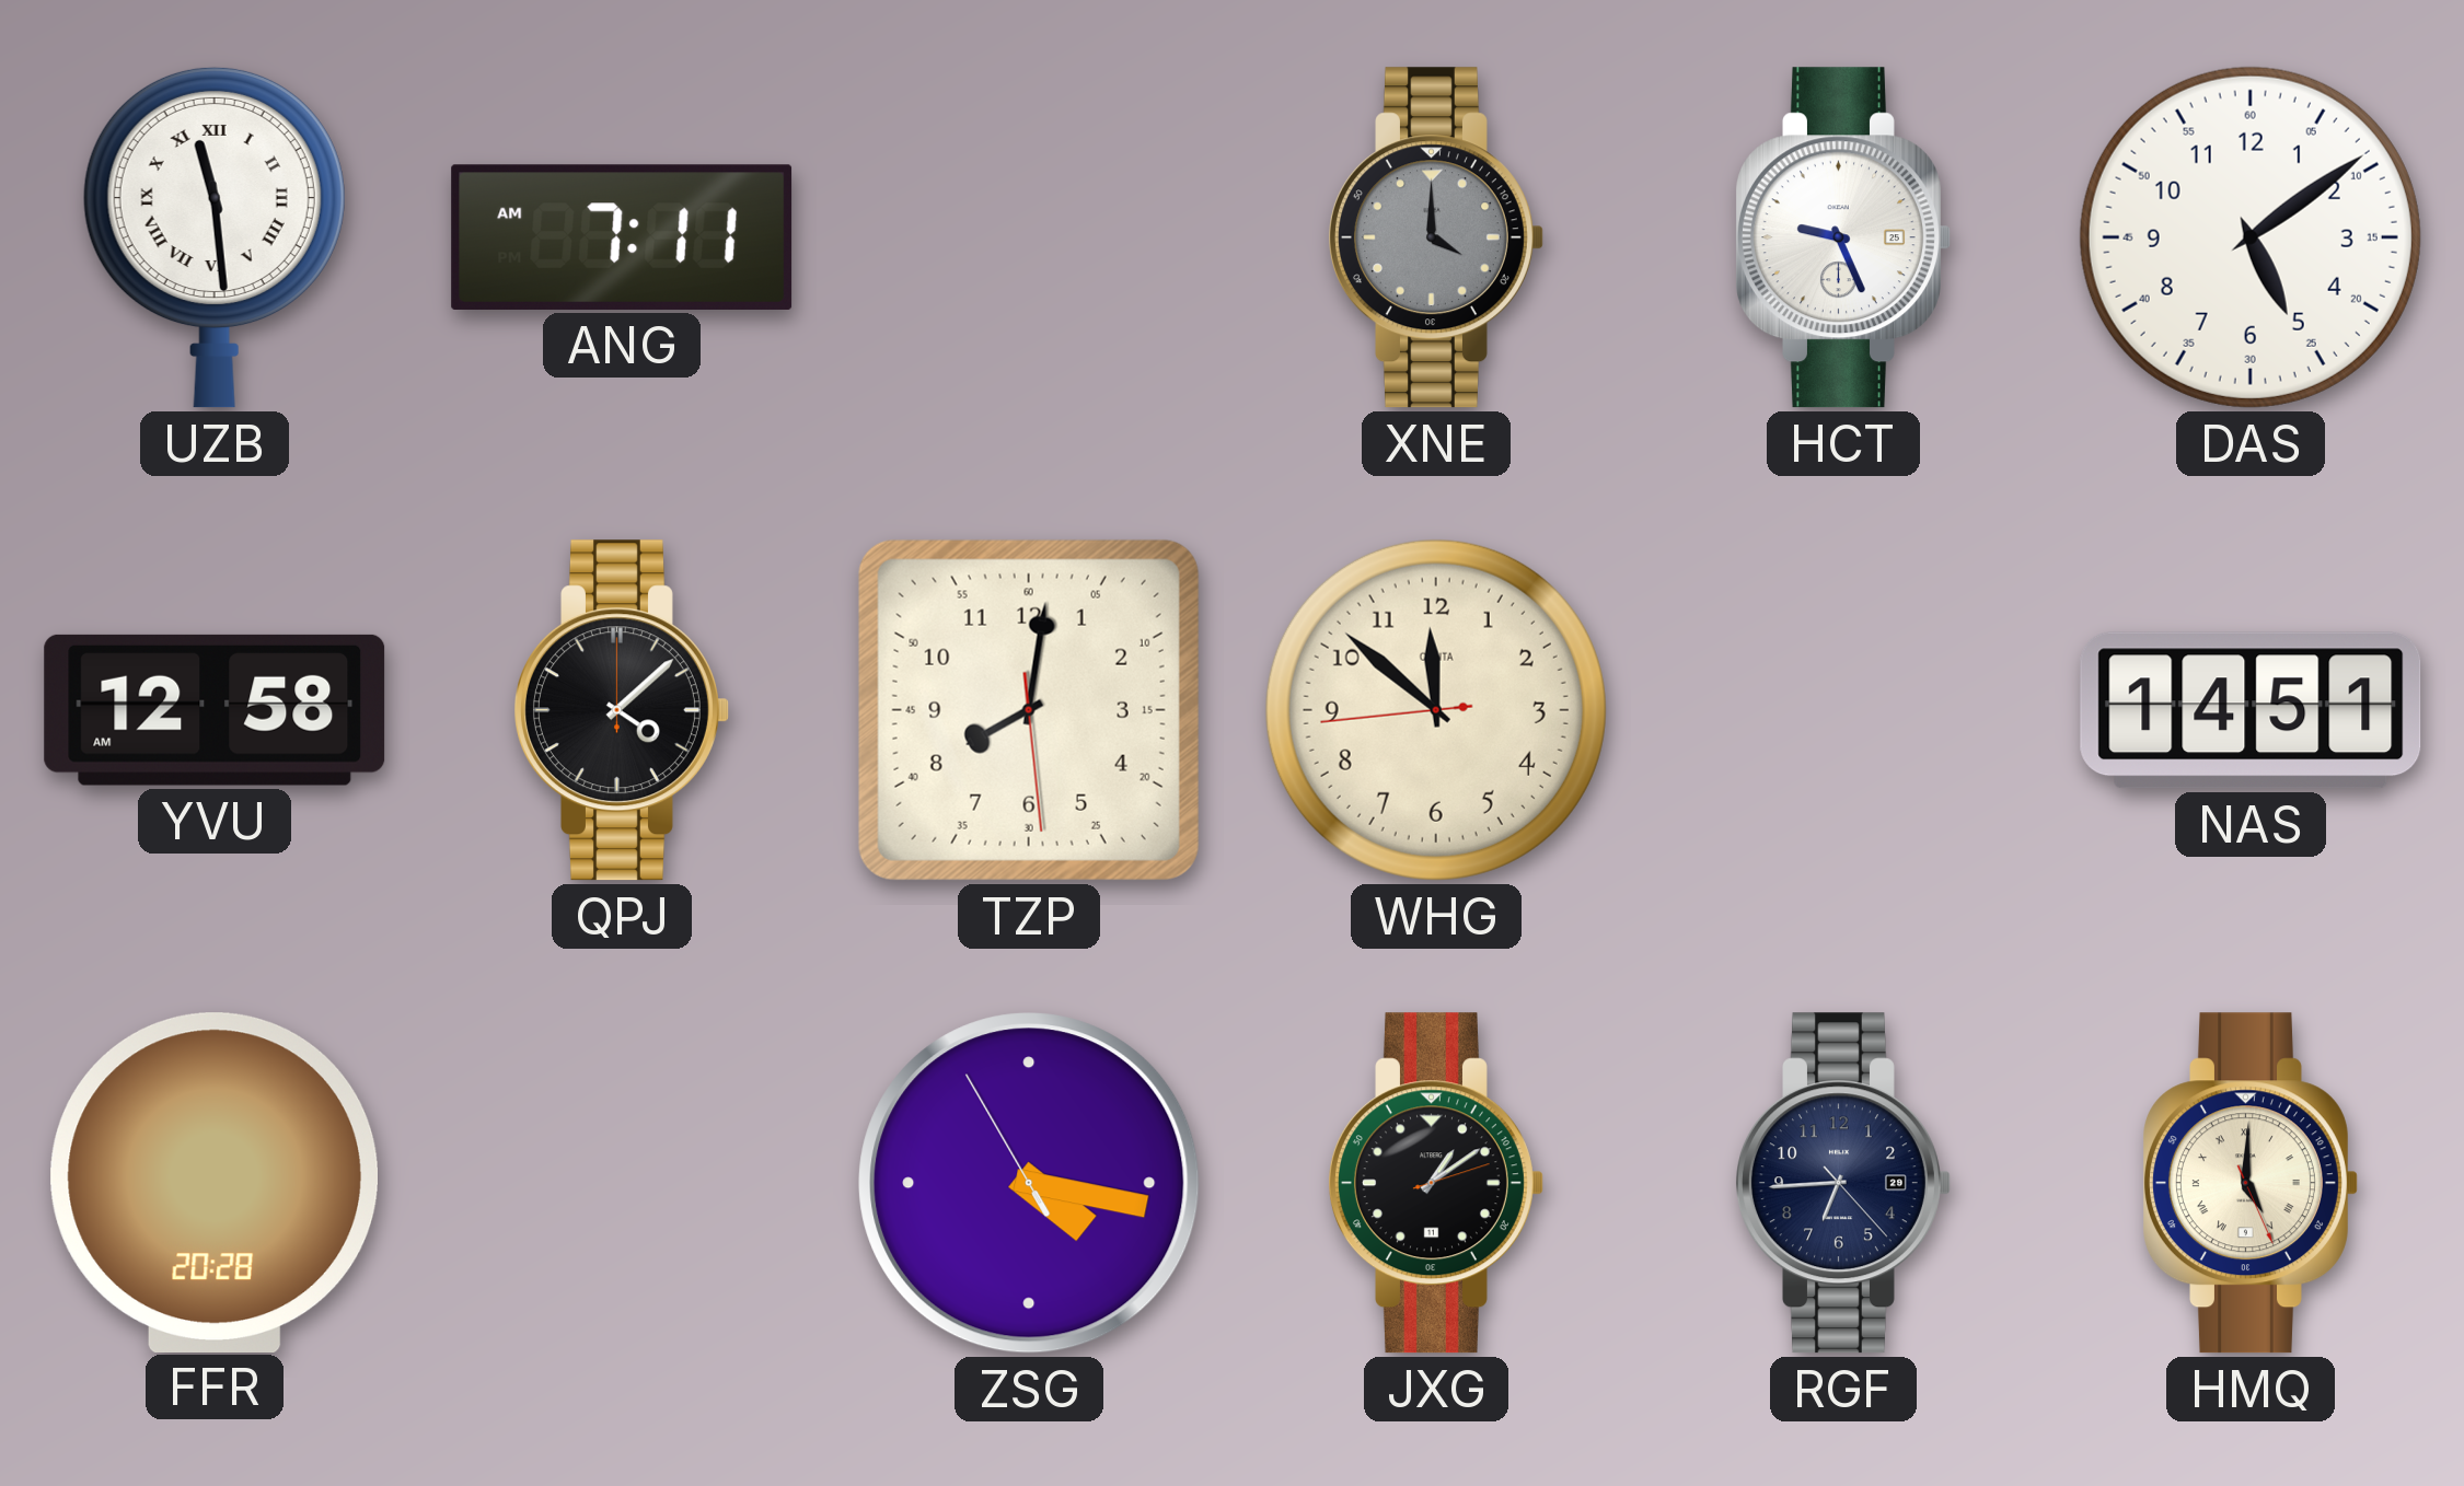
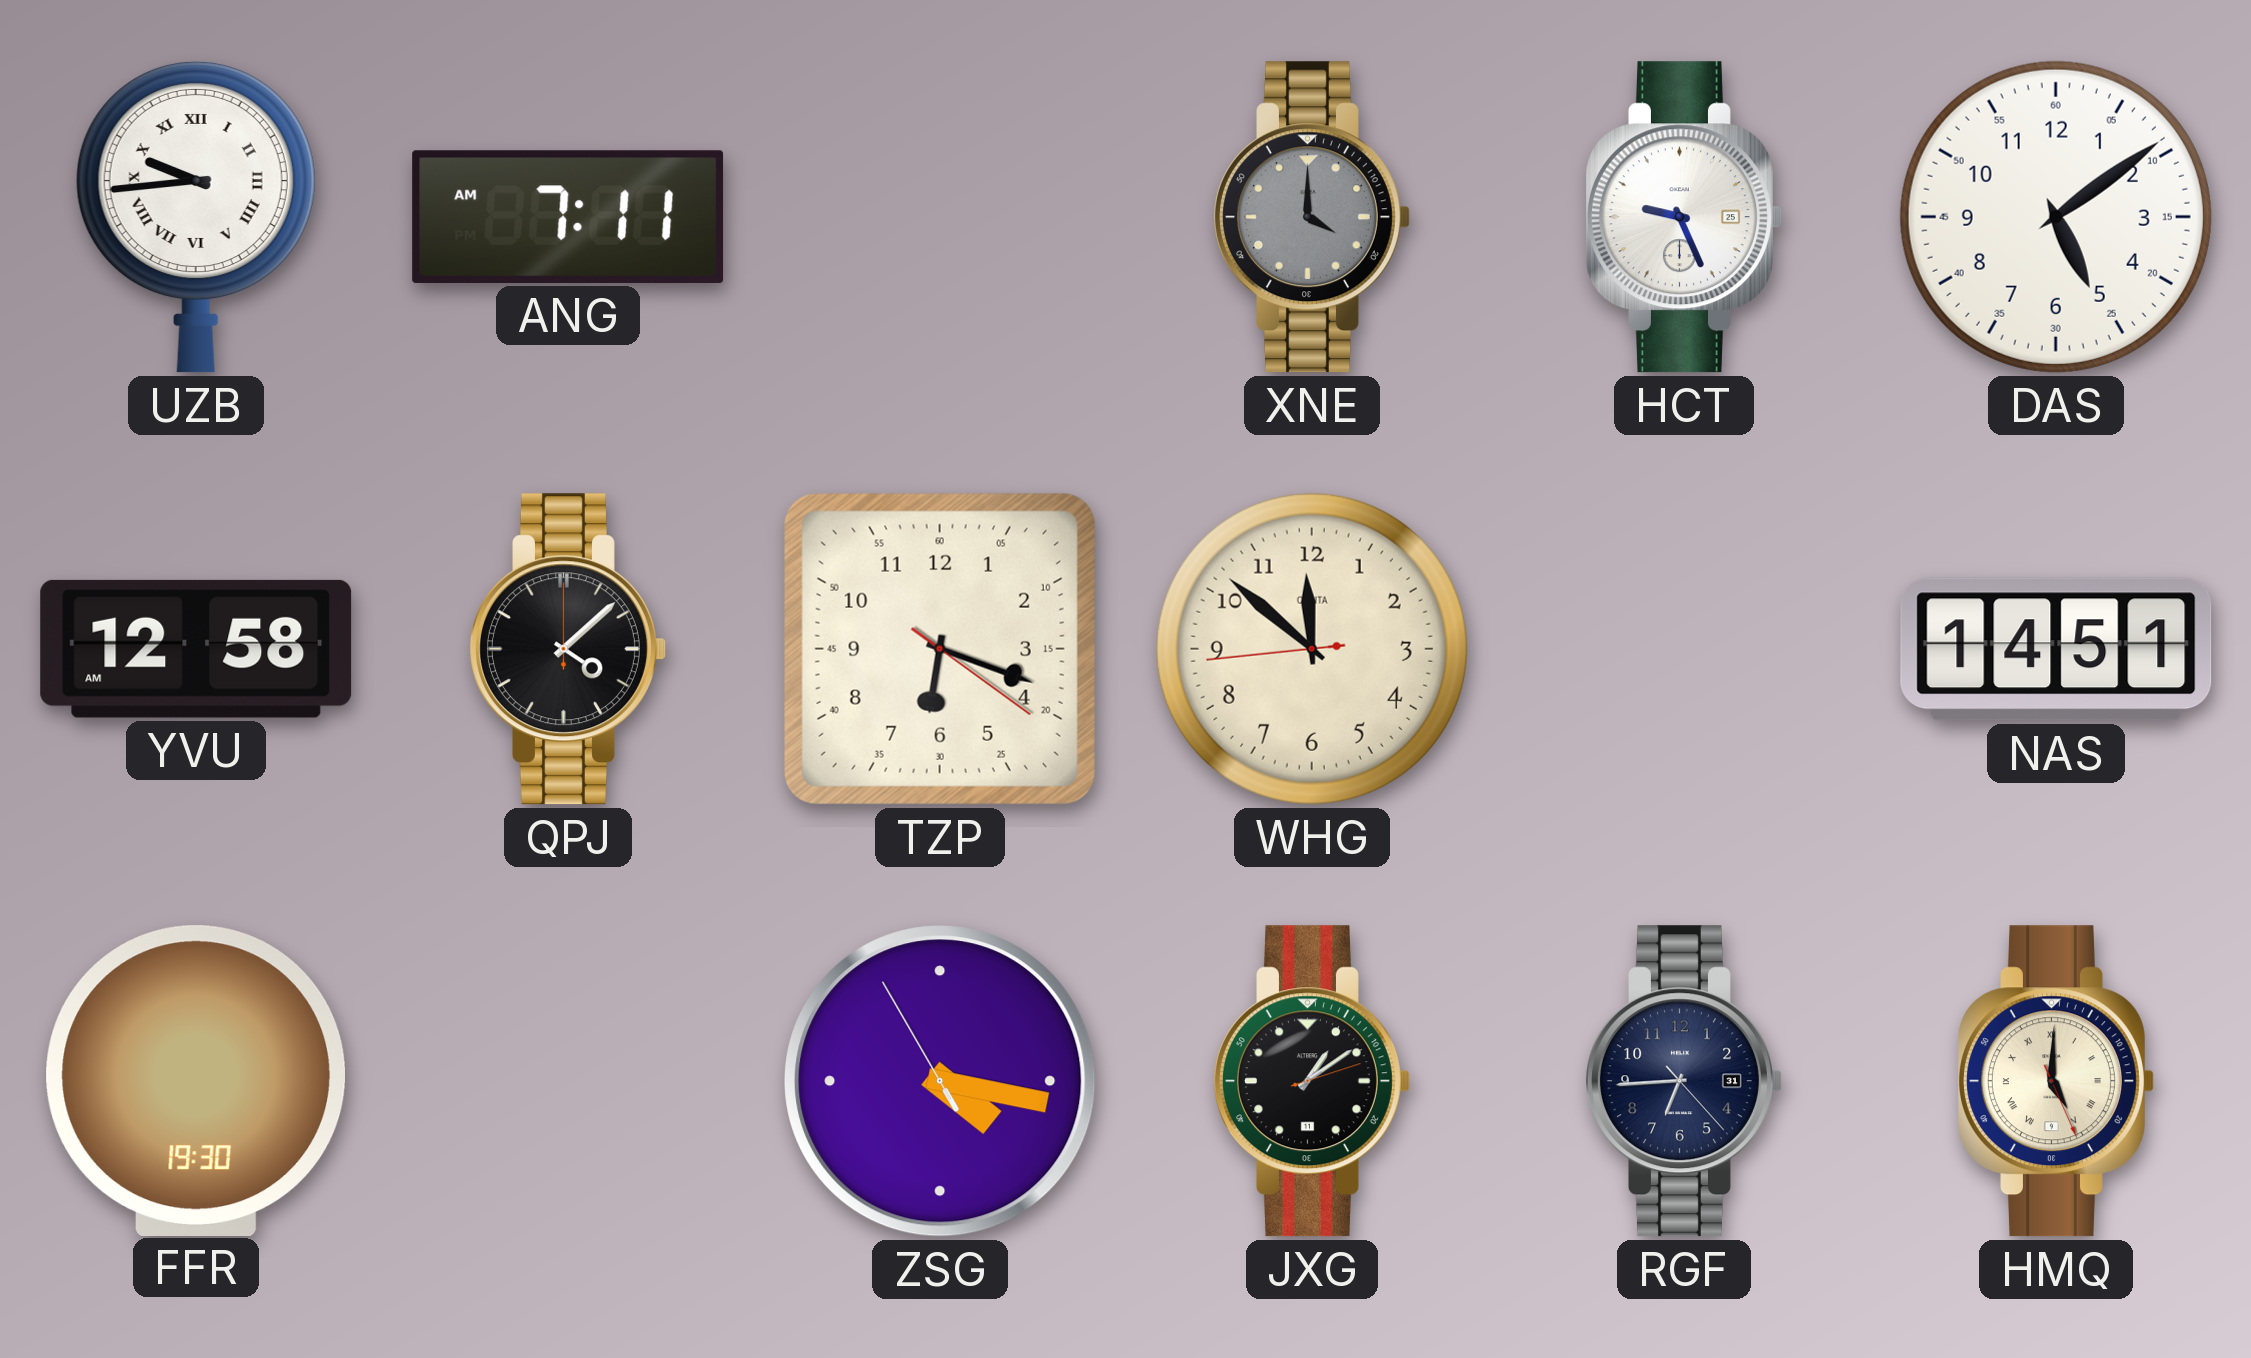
UZB: 11:29 -> 9:44
TZP: 8:01 -> 6:18
FFR: 20:28 -> 19:30
RGF date: 29 -> 31
